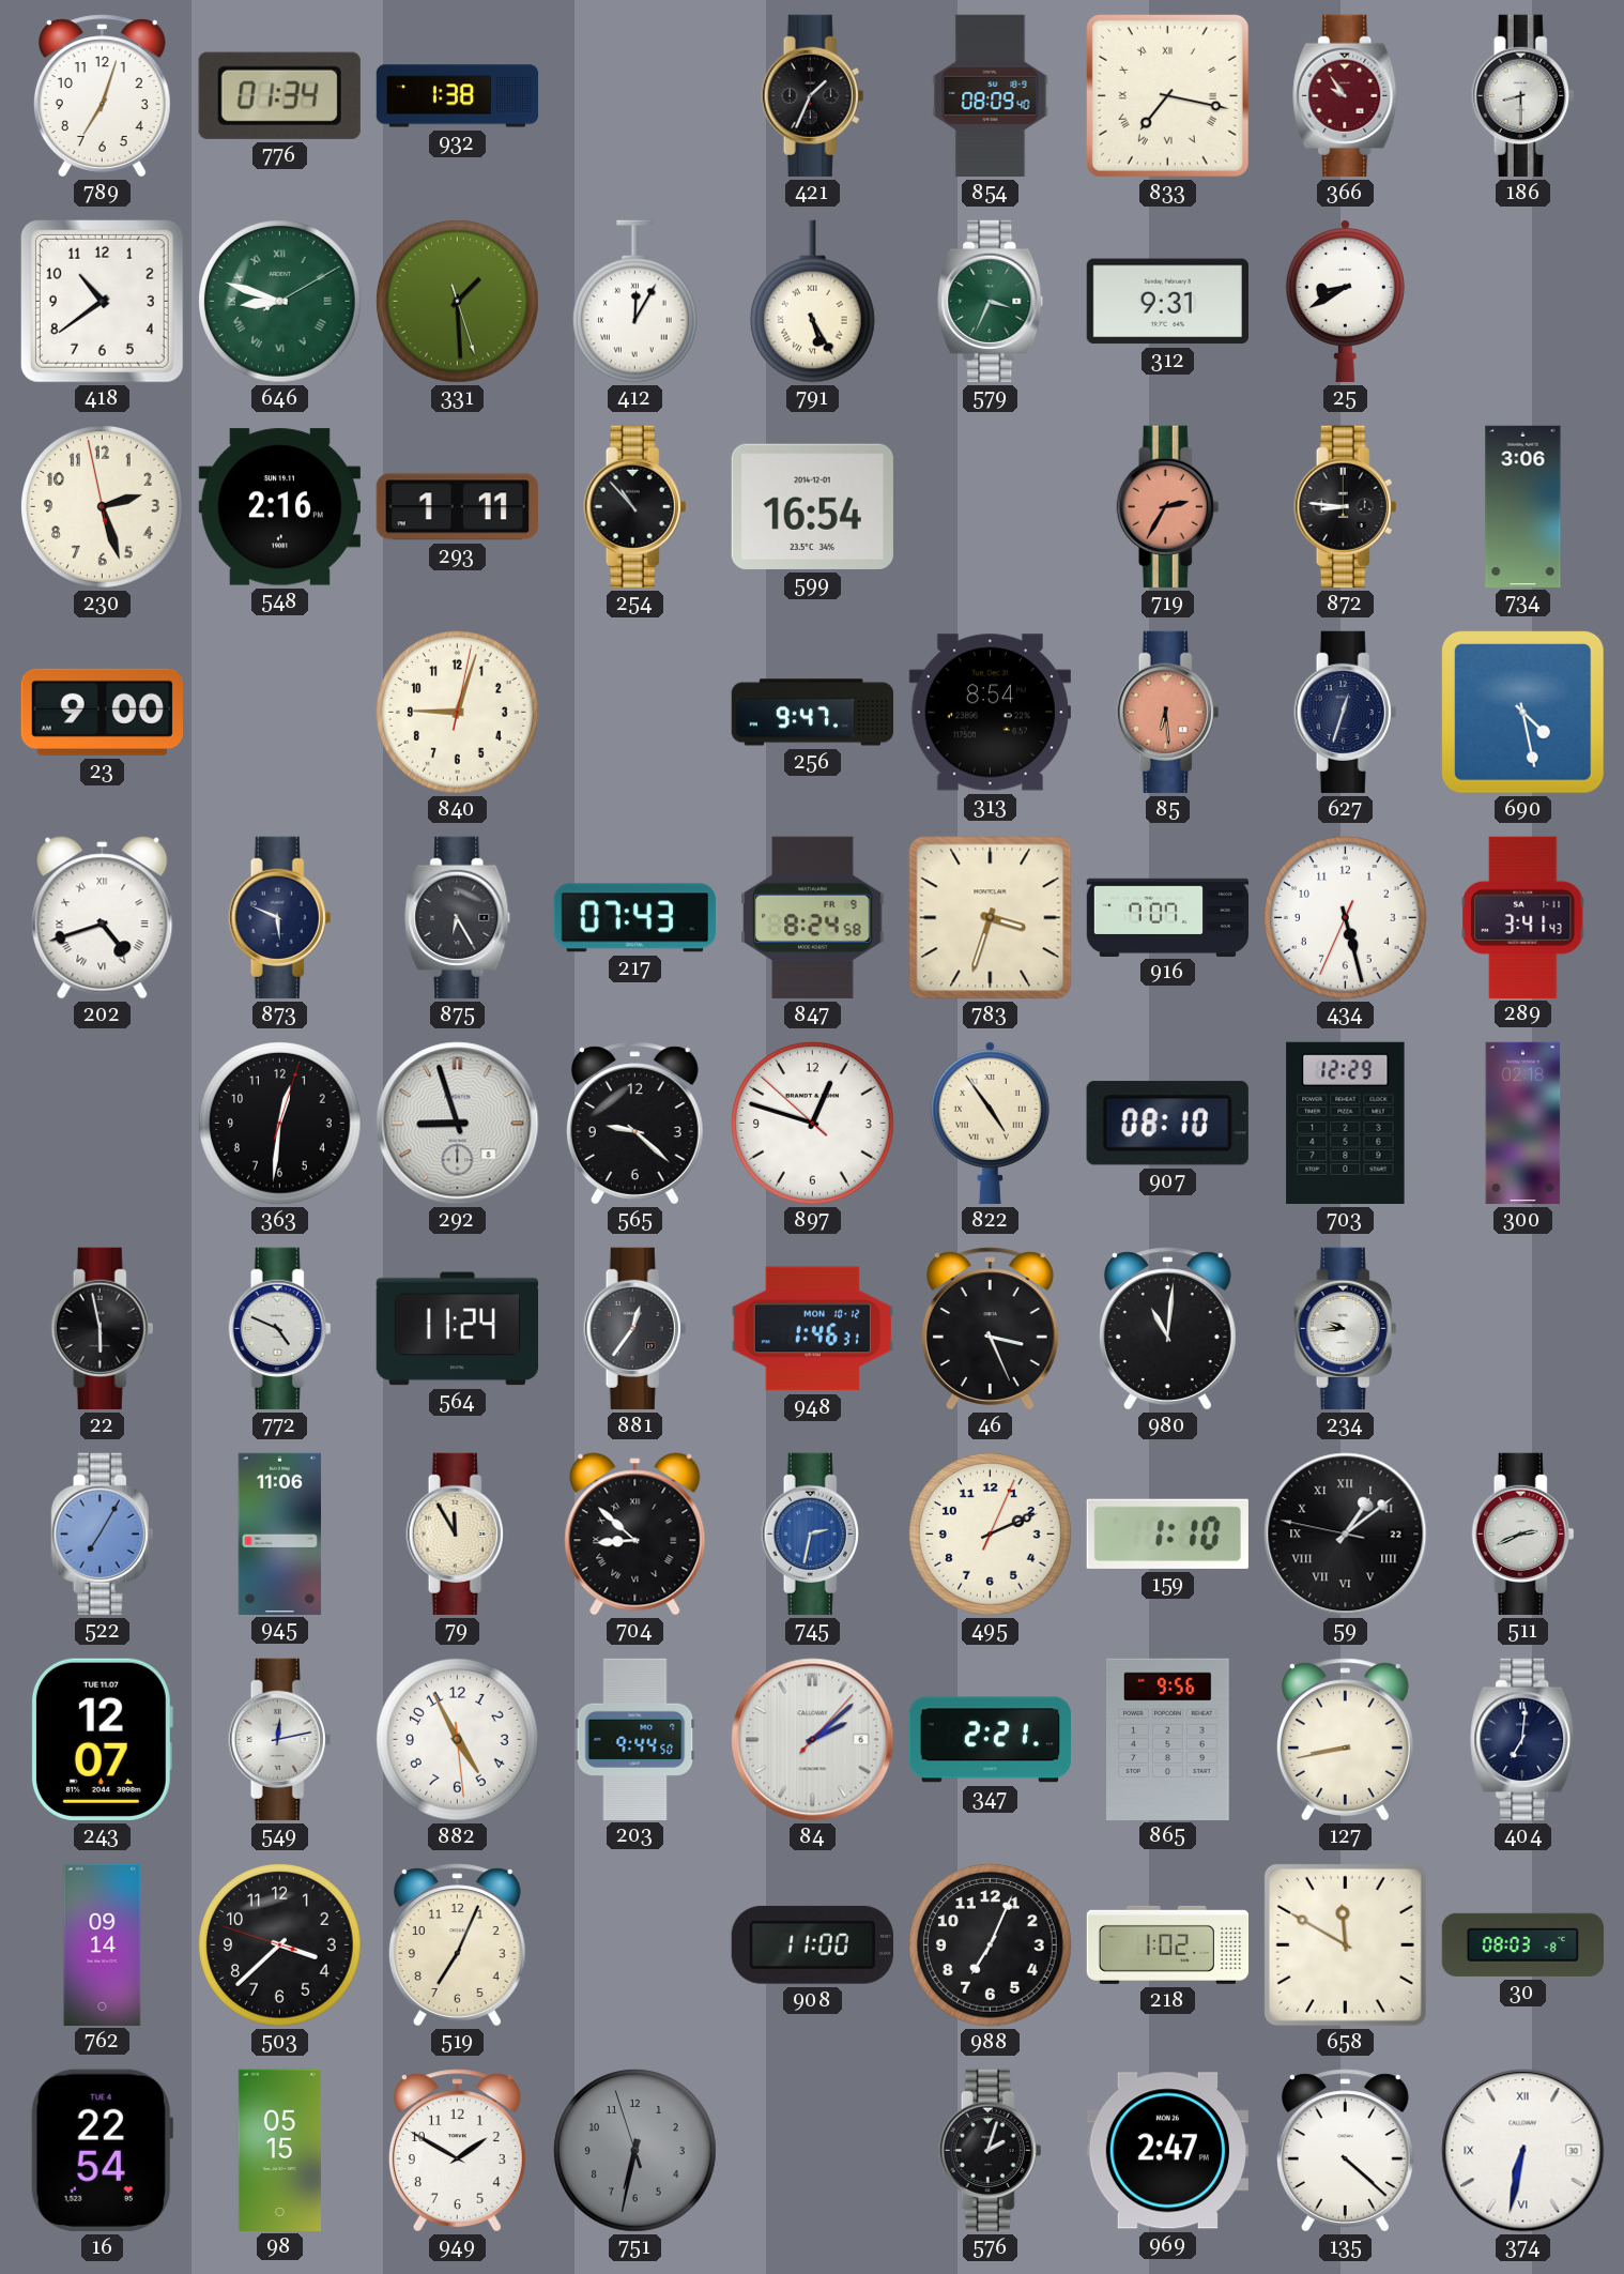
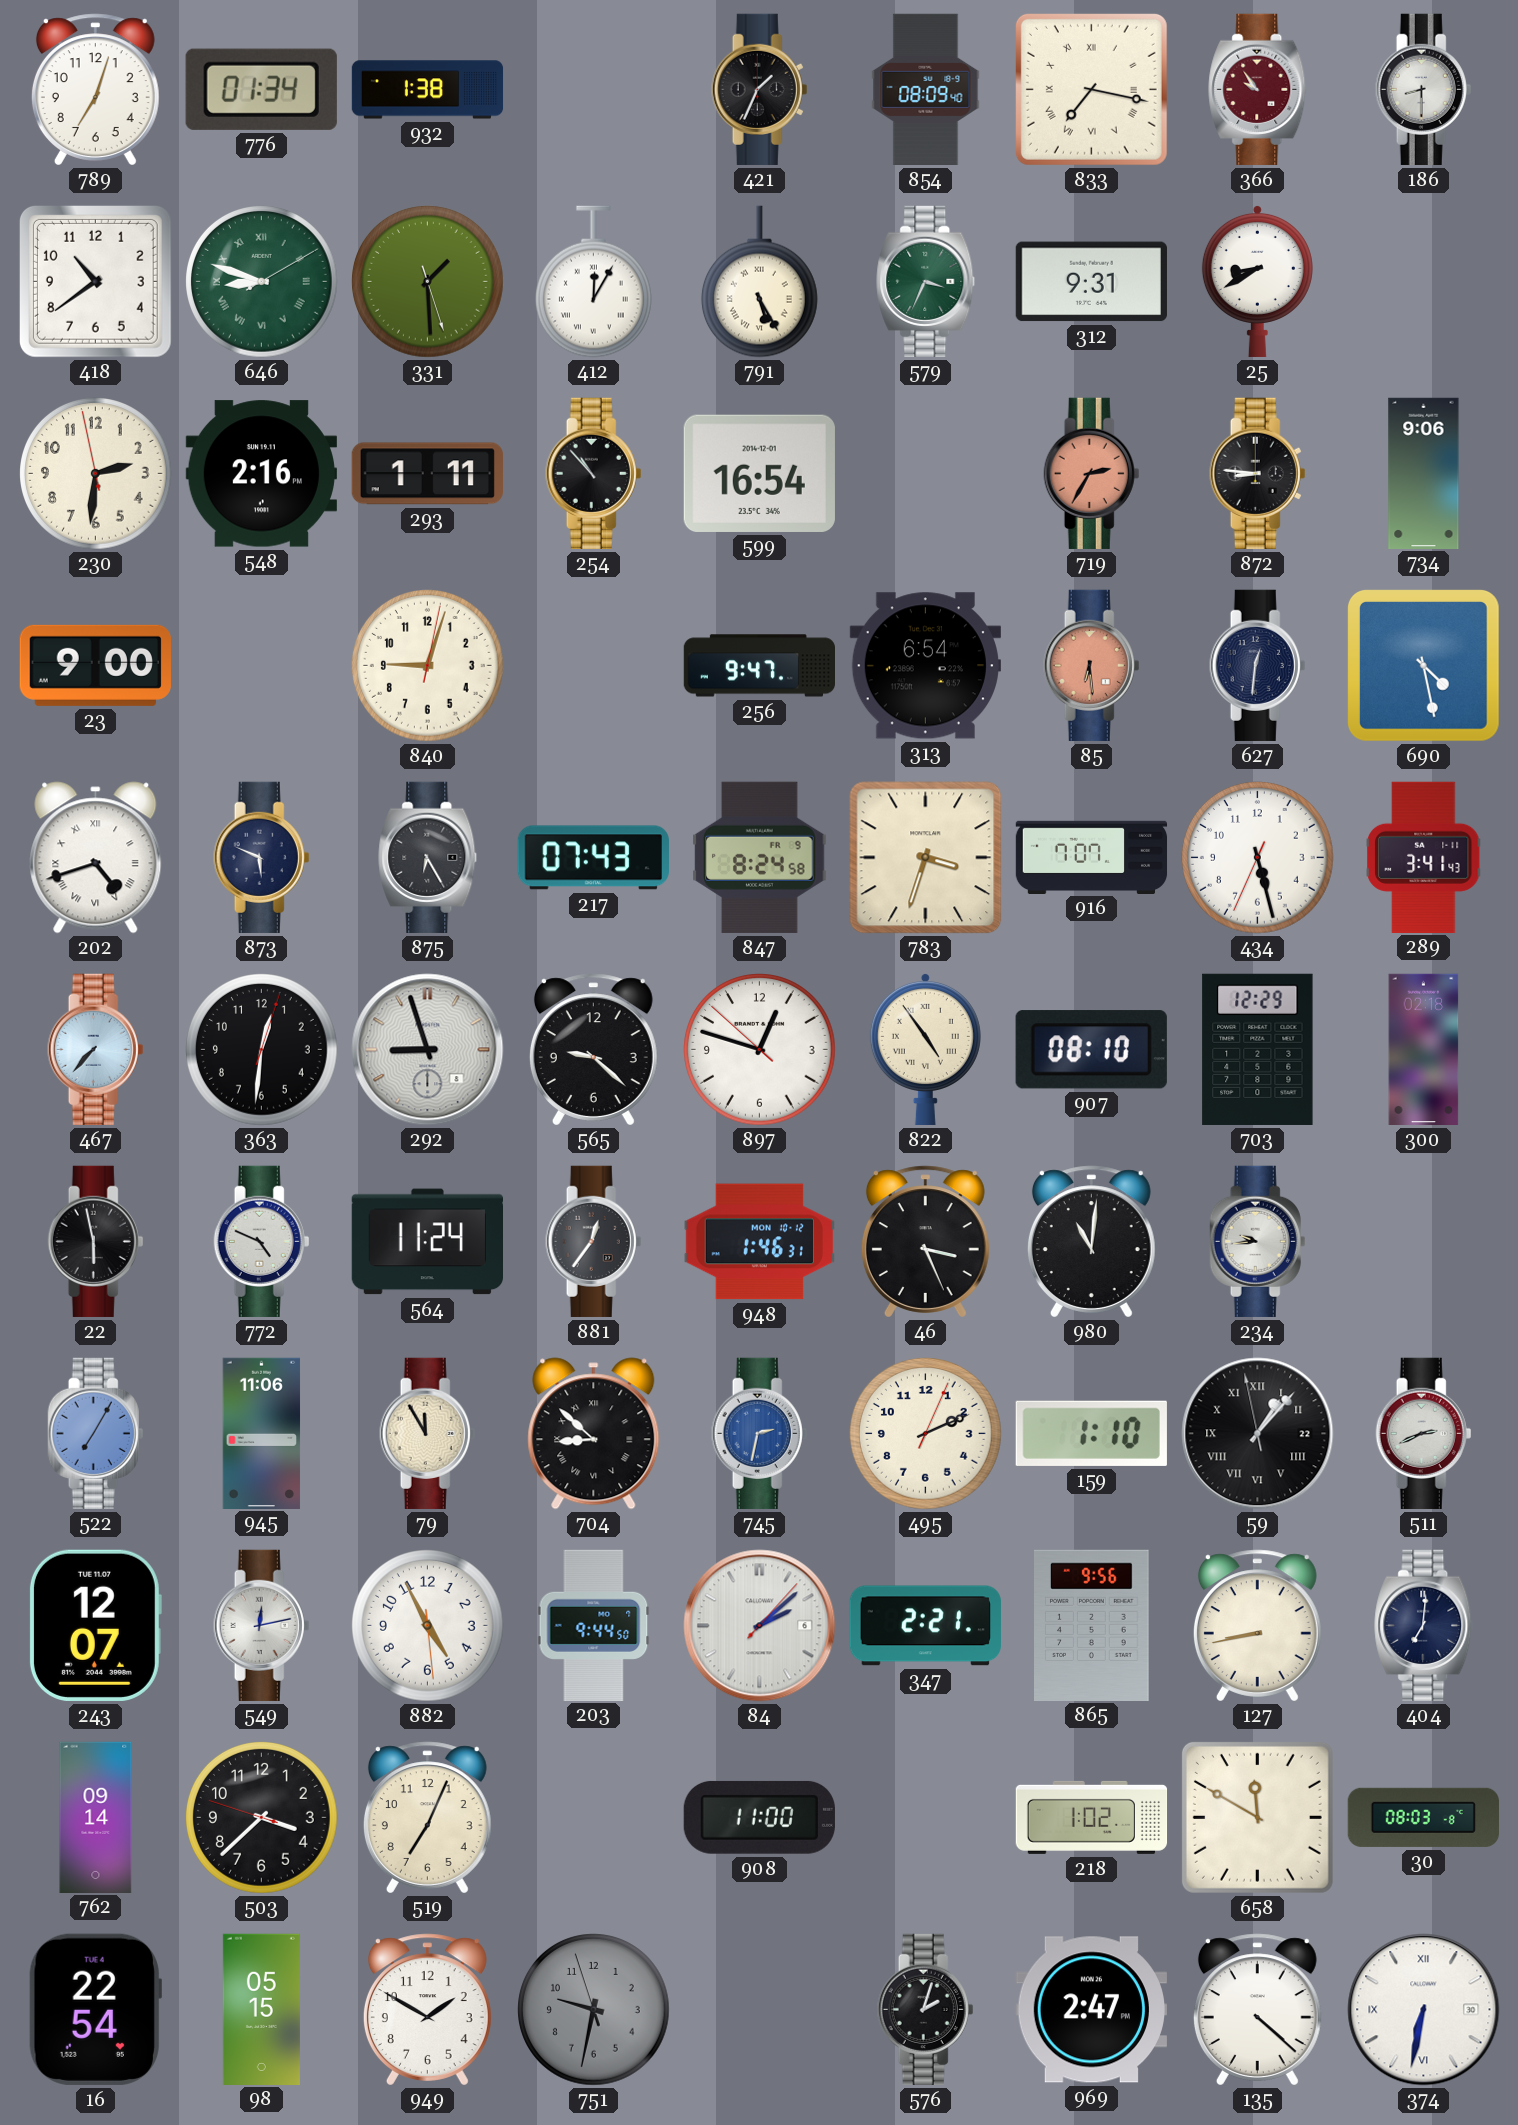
230: 2:26 -> 2:30
734: 3:06 -> 9:06
313: 8:54 -> 6:54
627: 12:33 -> 12:31
467: none -> 7:37
59: 1:08 -> 1:06
988: 7:04 -> none
751: 6:31 -> 9:31
